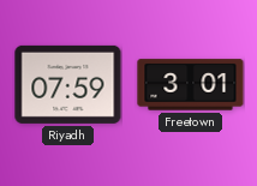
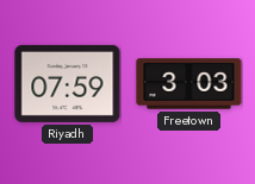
Freetown: 3:01 -> 3:03
